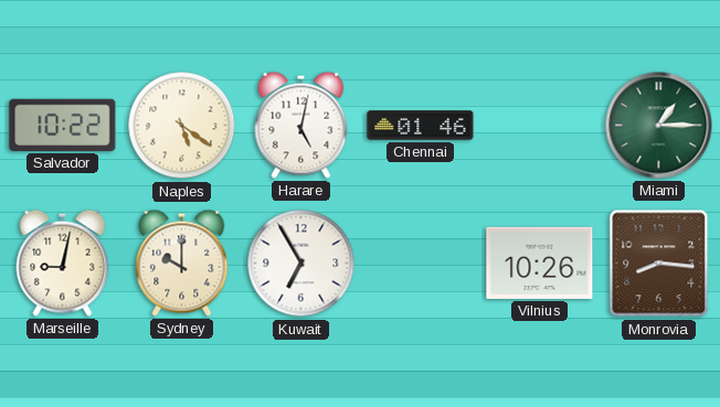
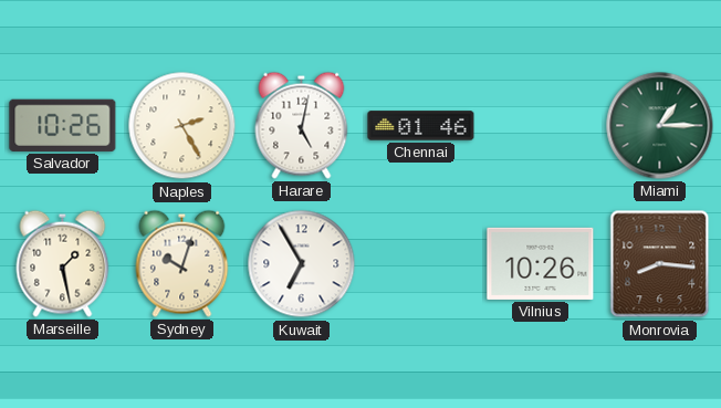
Salvador: 10:22 -> 10:26
Naples: 5:21 -> 2:25
Marseille: 9:02 -> 1:28
Sydney: 10:00 -> 10:03
